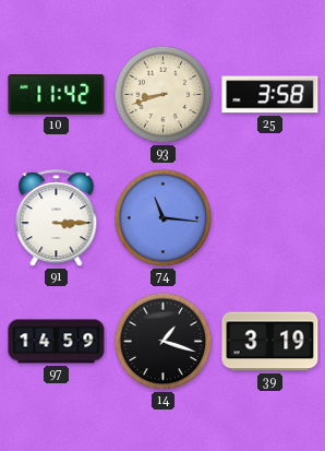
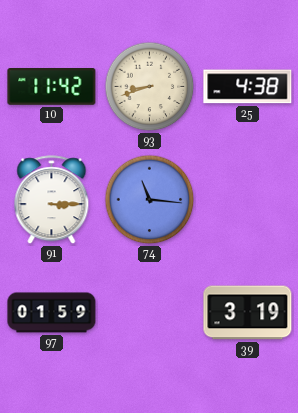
25: 3:58 -> 4:38
97: 14:59 -> 01:59
14: 1:18 -> none
